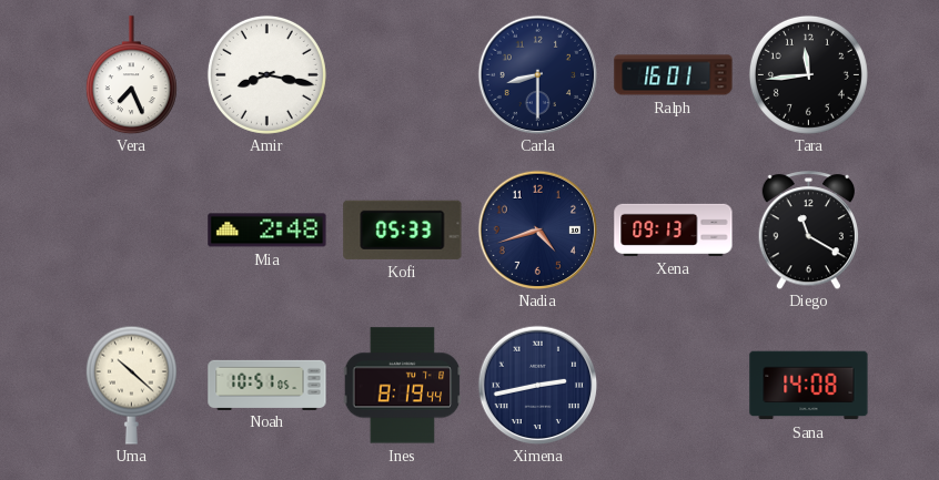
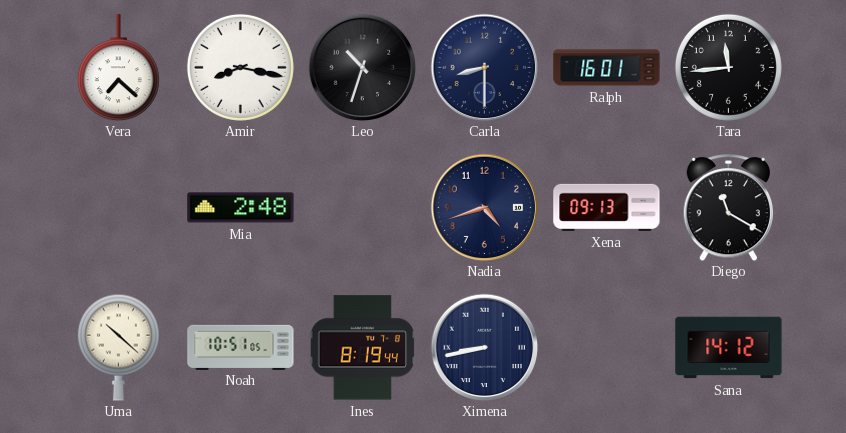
Vera: 7:26 -> 7:22
Leo: none -> 10:33
Kofi: 05:33 -> none
Ximena: 2:43 -> 8:43
Sana: 14:08 -> 14:12
